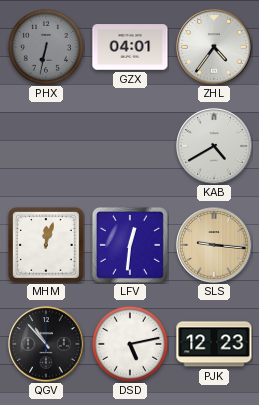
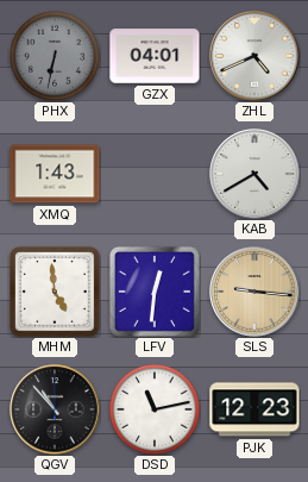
ZHL: 4:36 -> 4:41
XMQ: none -> 1:43
MHM: 12:03 -> 4:59
DSD: 5:13 -> 11:13
